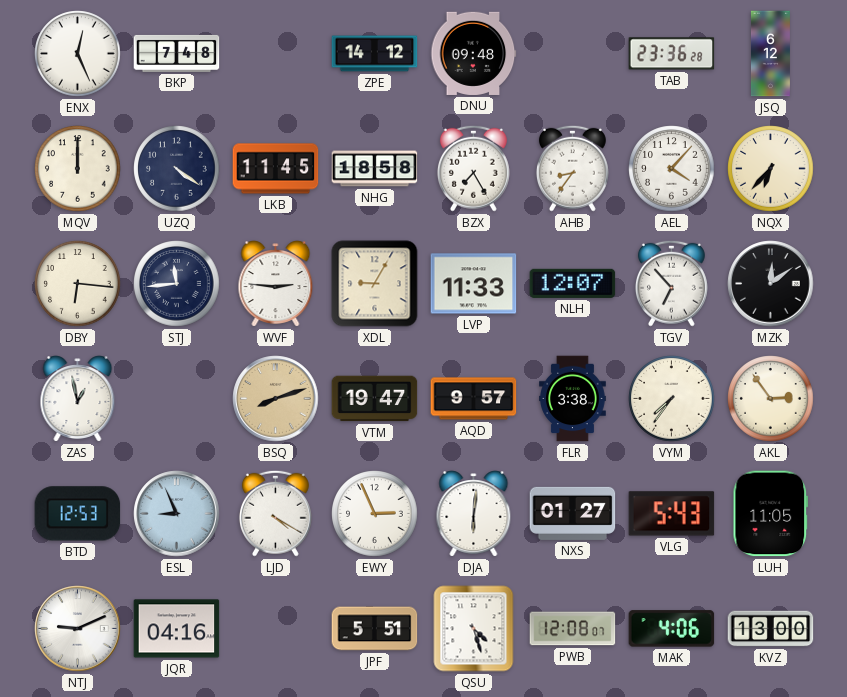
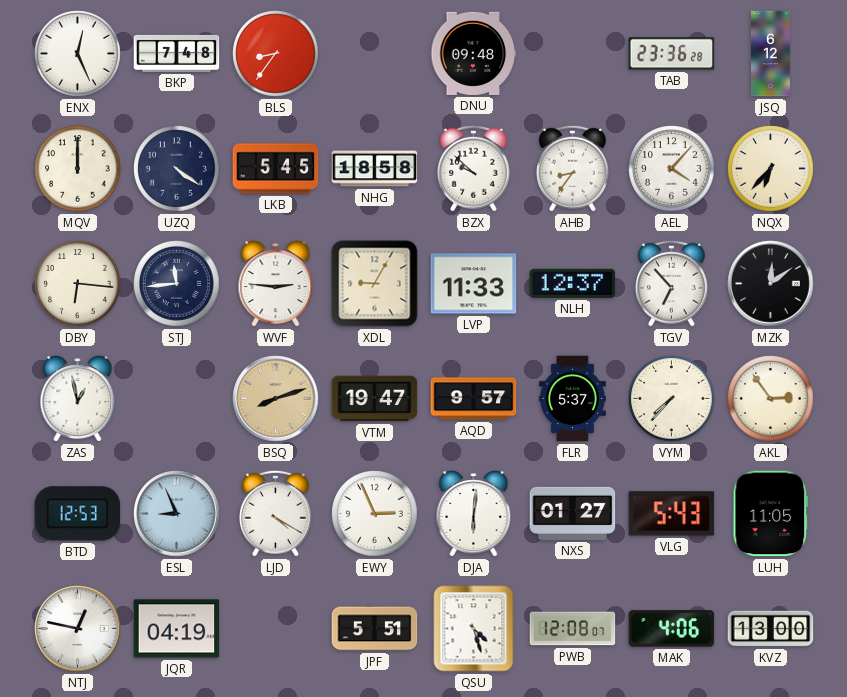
BLS: none -> 8:36
ZPE: 14:12 -> none
LKB: 11:45 -> 5:45
BZX: 7:25 -> 9:52
NLH: 12:07 -> 12:37
FLR: 3:38 -> 5:37
VYM: 7:36 -> 7:37
NTJ: 9:11 -> 12:47
JQR: 04:16 -> 04:19
